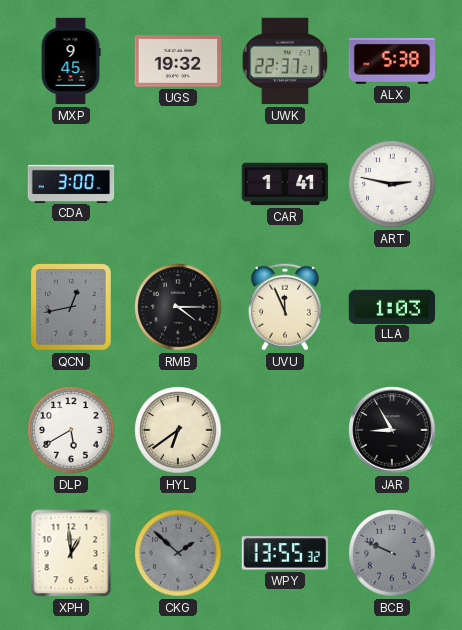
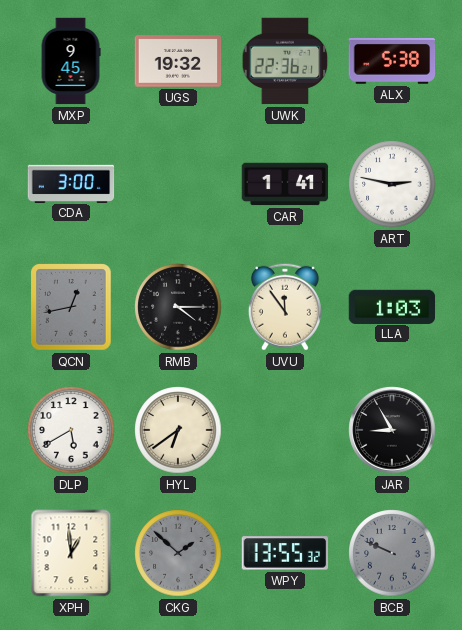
UWK: 22:37 -> 22:36
UVU: 11:56 -> 11:54
